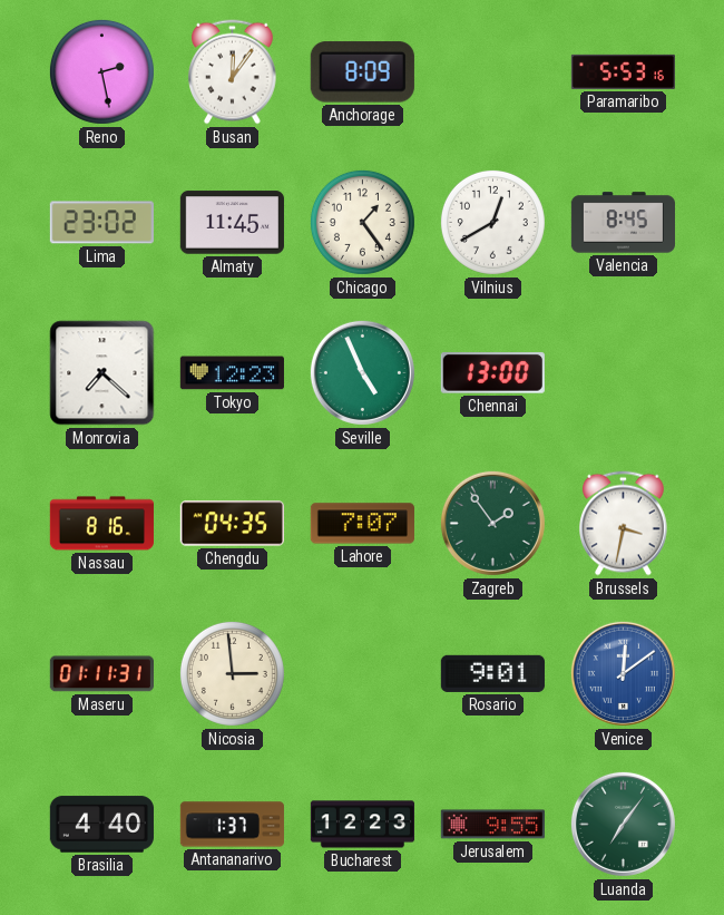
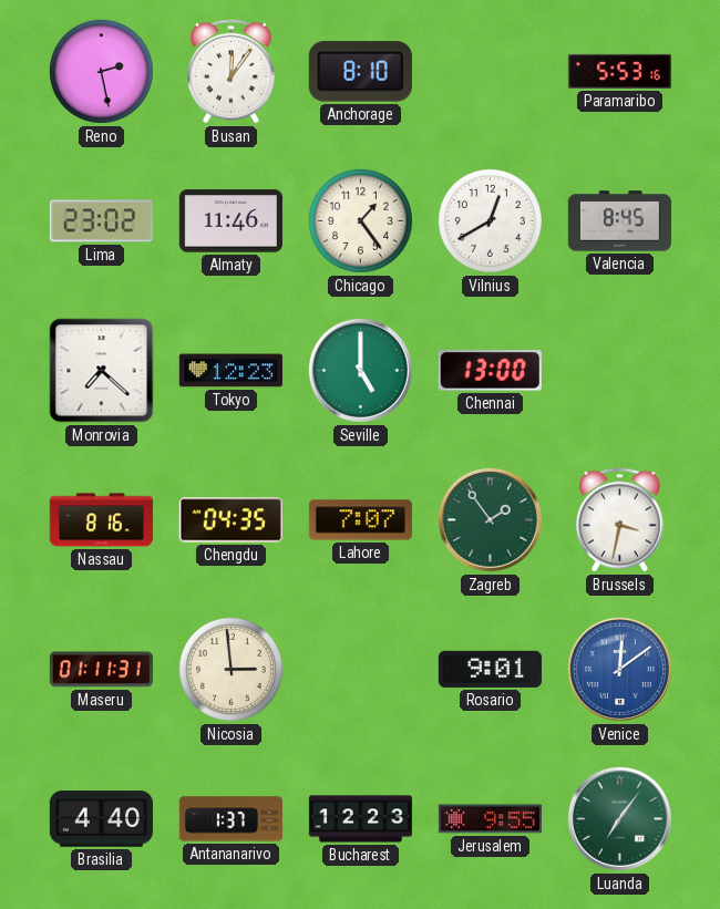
Anchorage: 8:09 -> 8:10
Almaty: 11:45 -> 11:46
Seville: 4:56 -> 5:00
